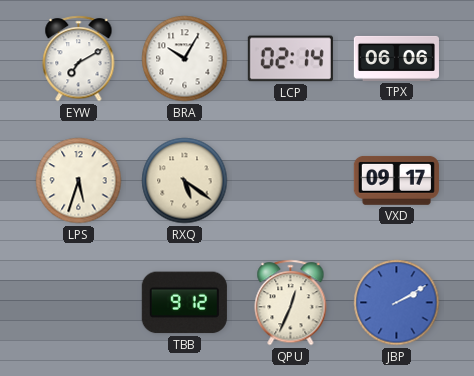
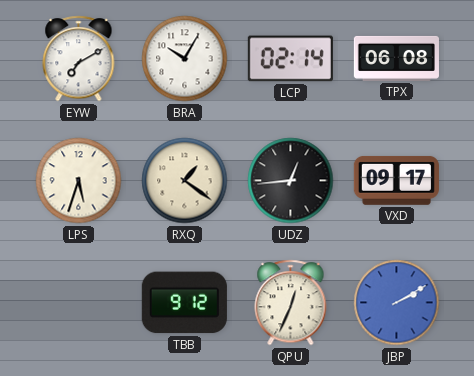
TPX: 06:06 -> 06:08
RXQ: 5:21 -> 1:21
UDZ: none -> 12:44
